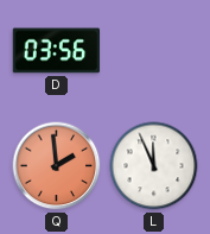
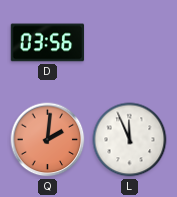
Q: 1:59 -> 2:01
